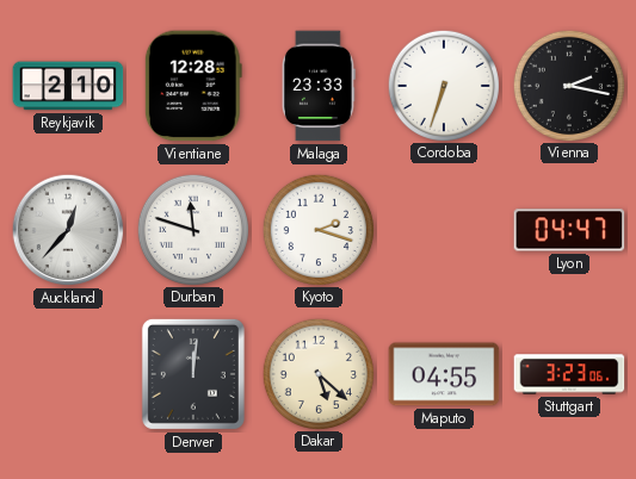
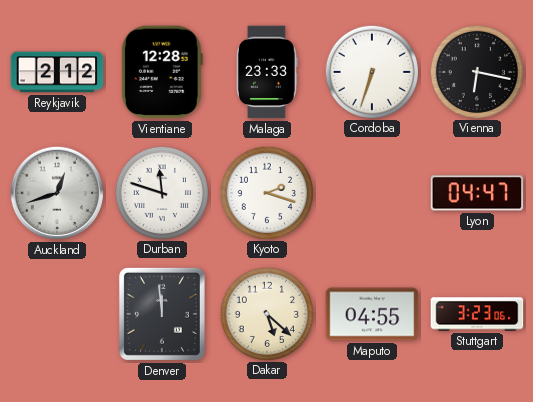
Reykjavik: 2:10 -> 2:12
Vienna: 2:17 -> 6:17
Auckland: 12:37 -> 12:42
Denver: 12:01 -> 11:59
